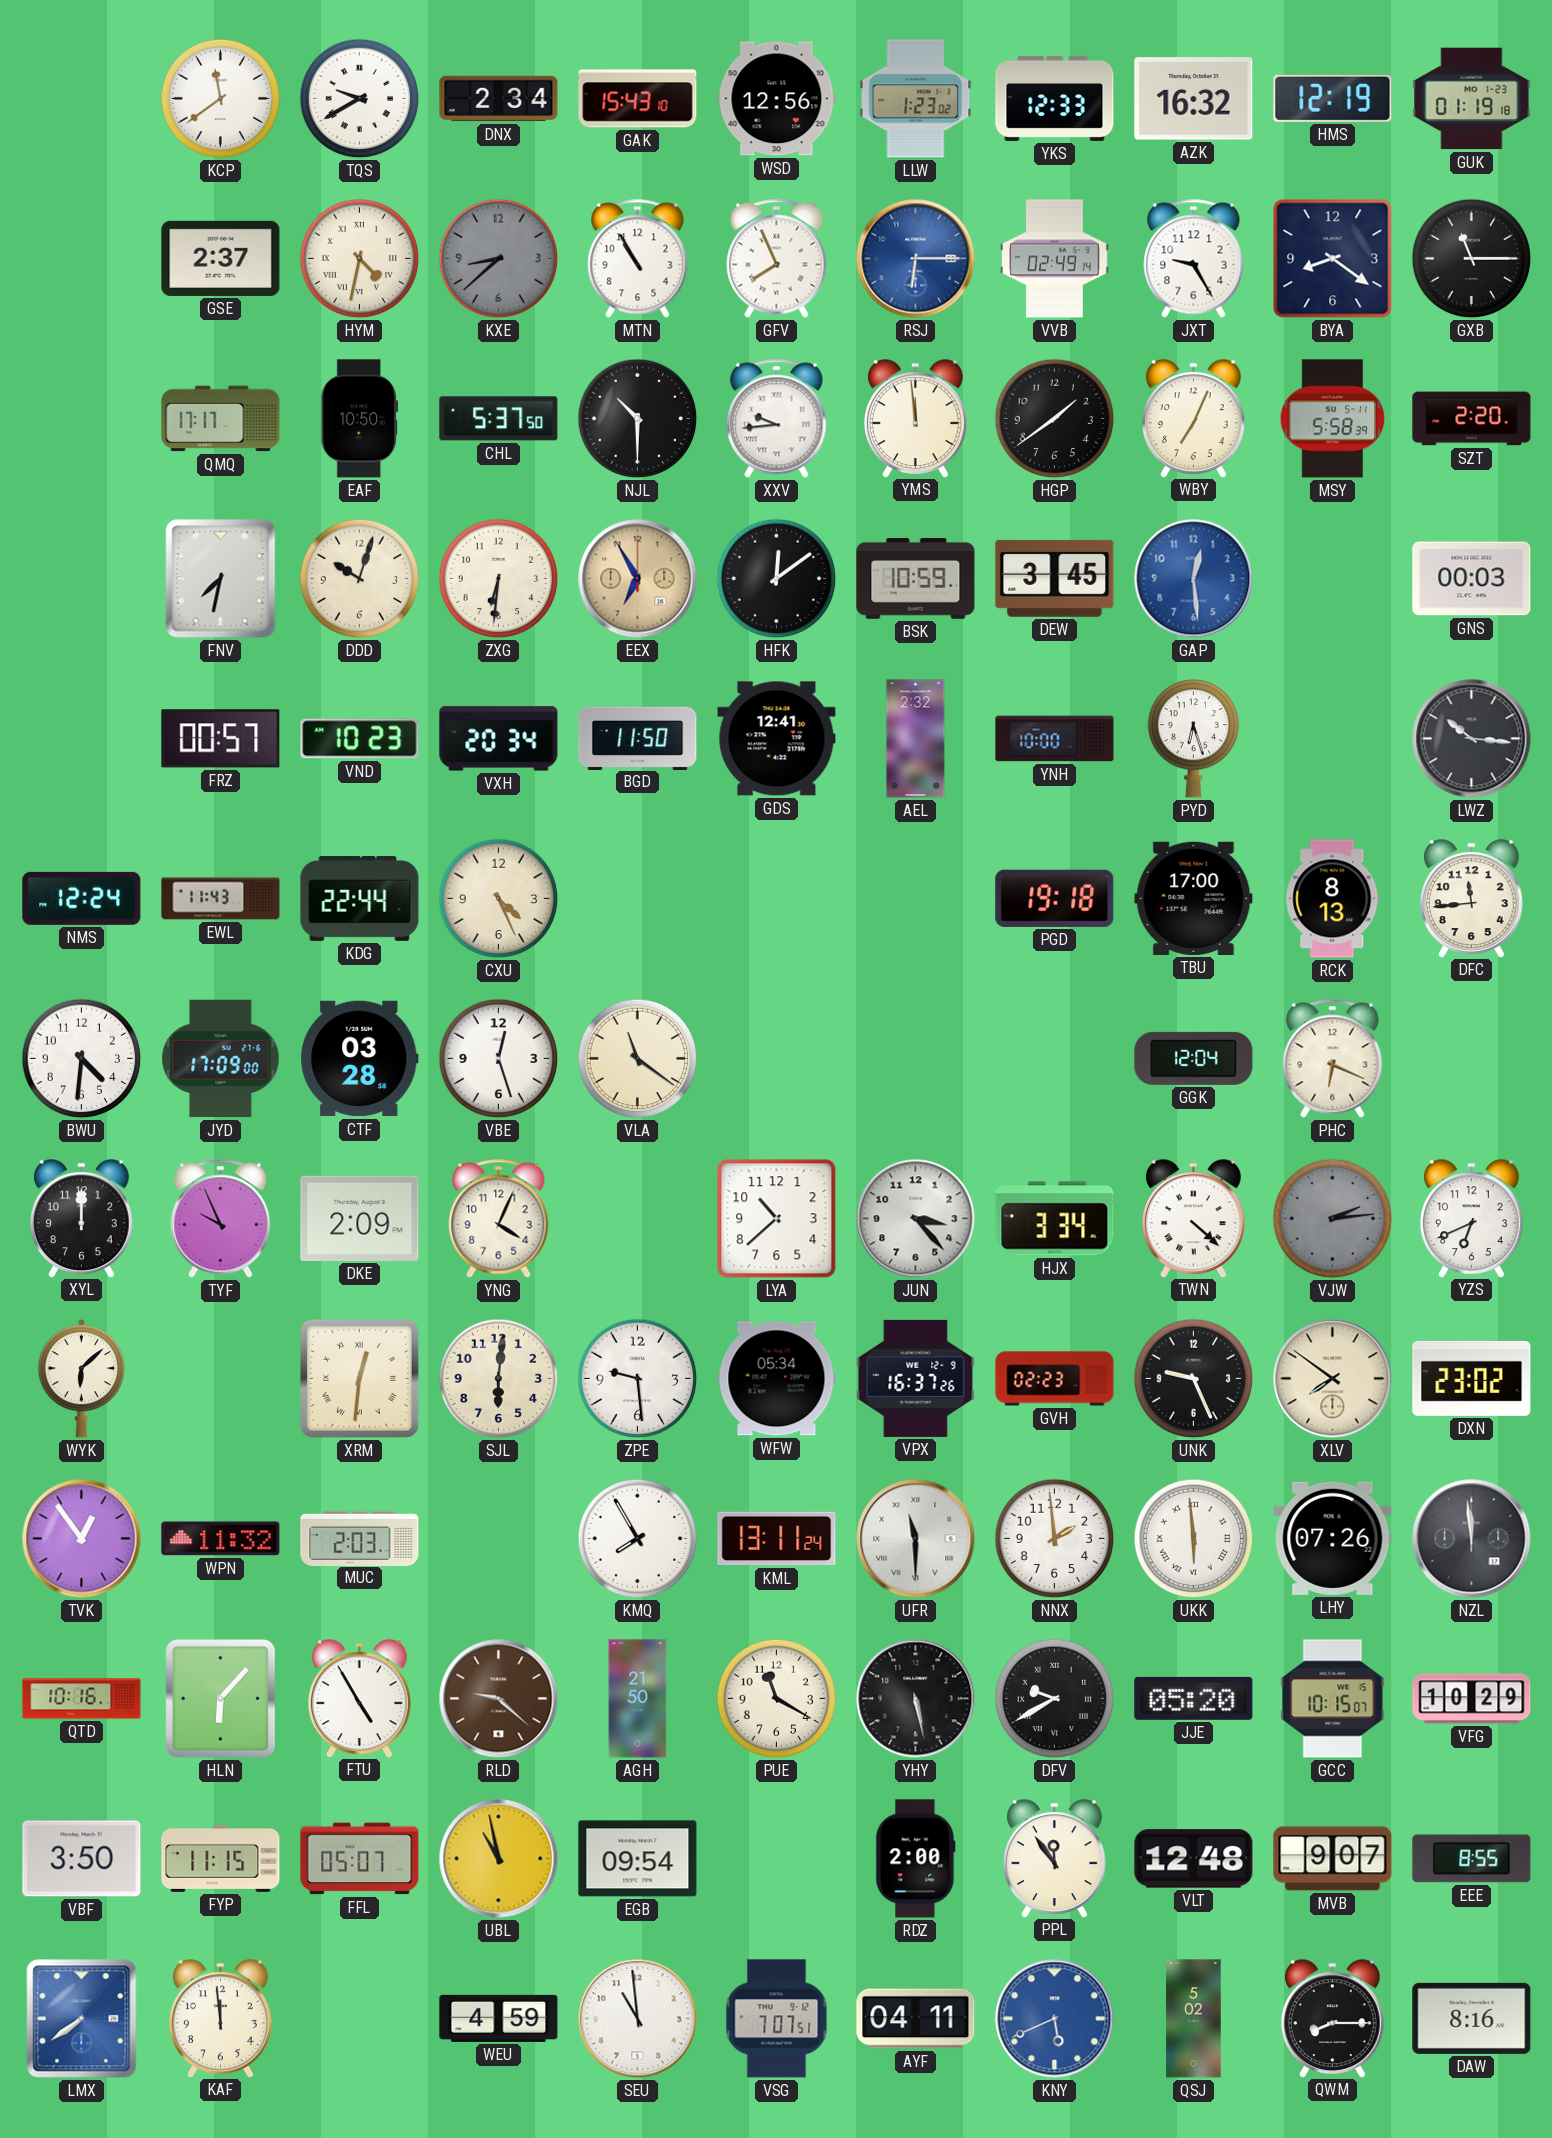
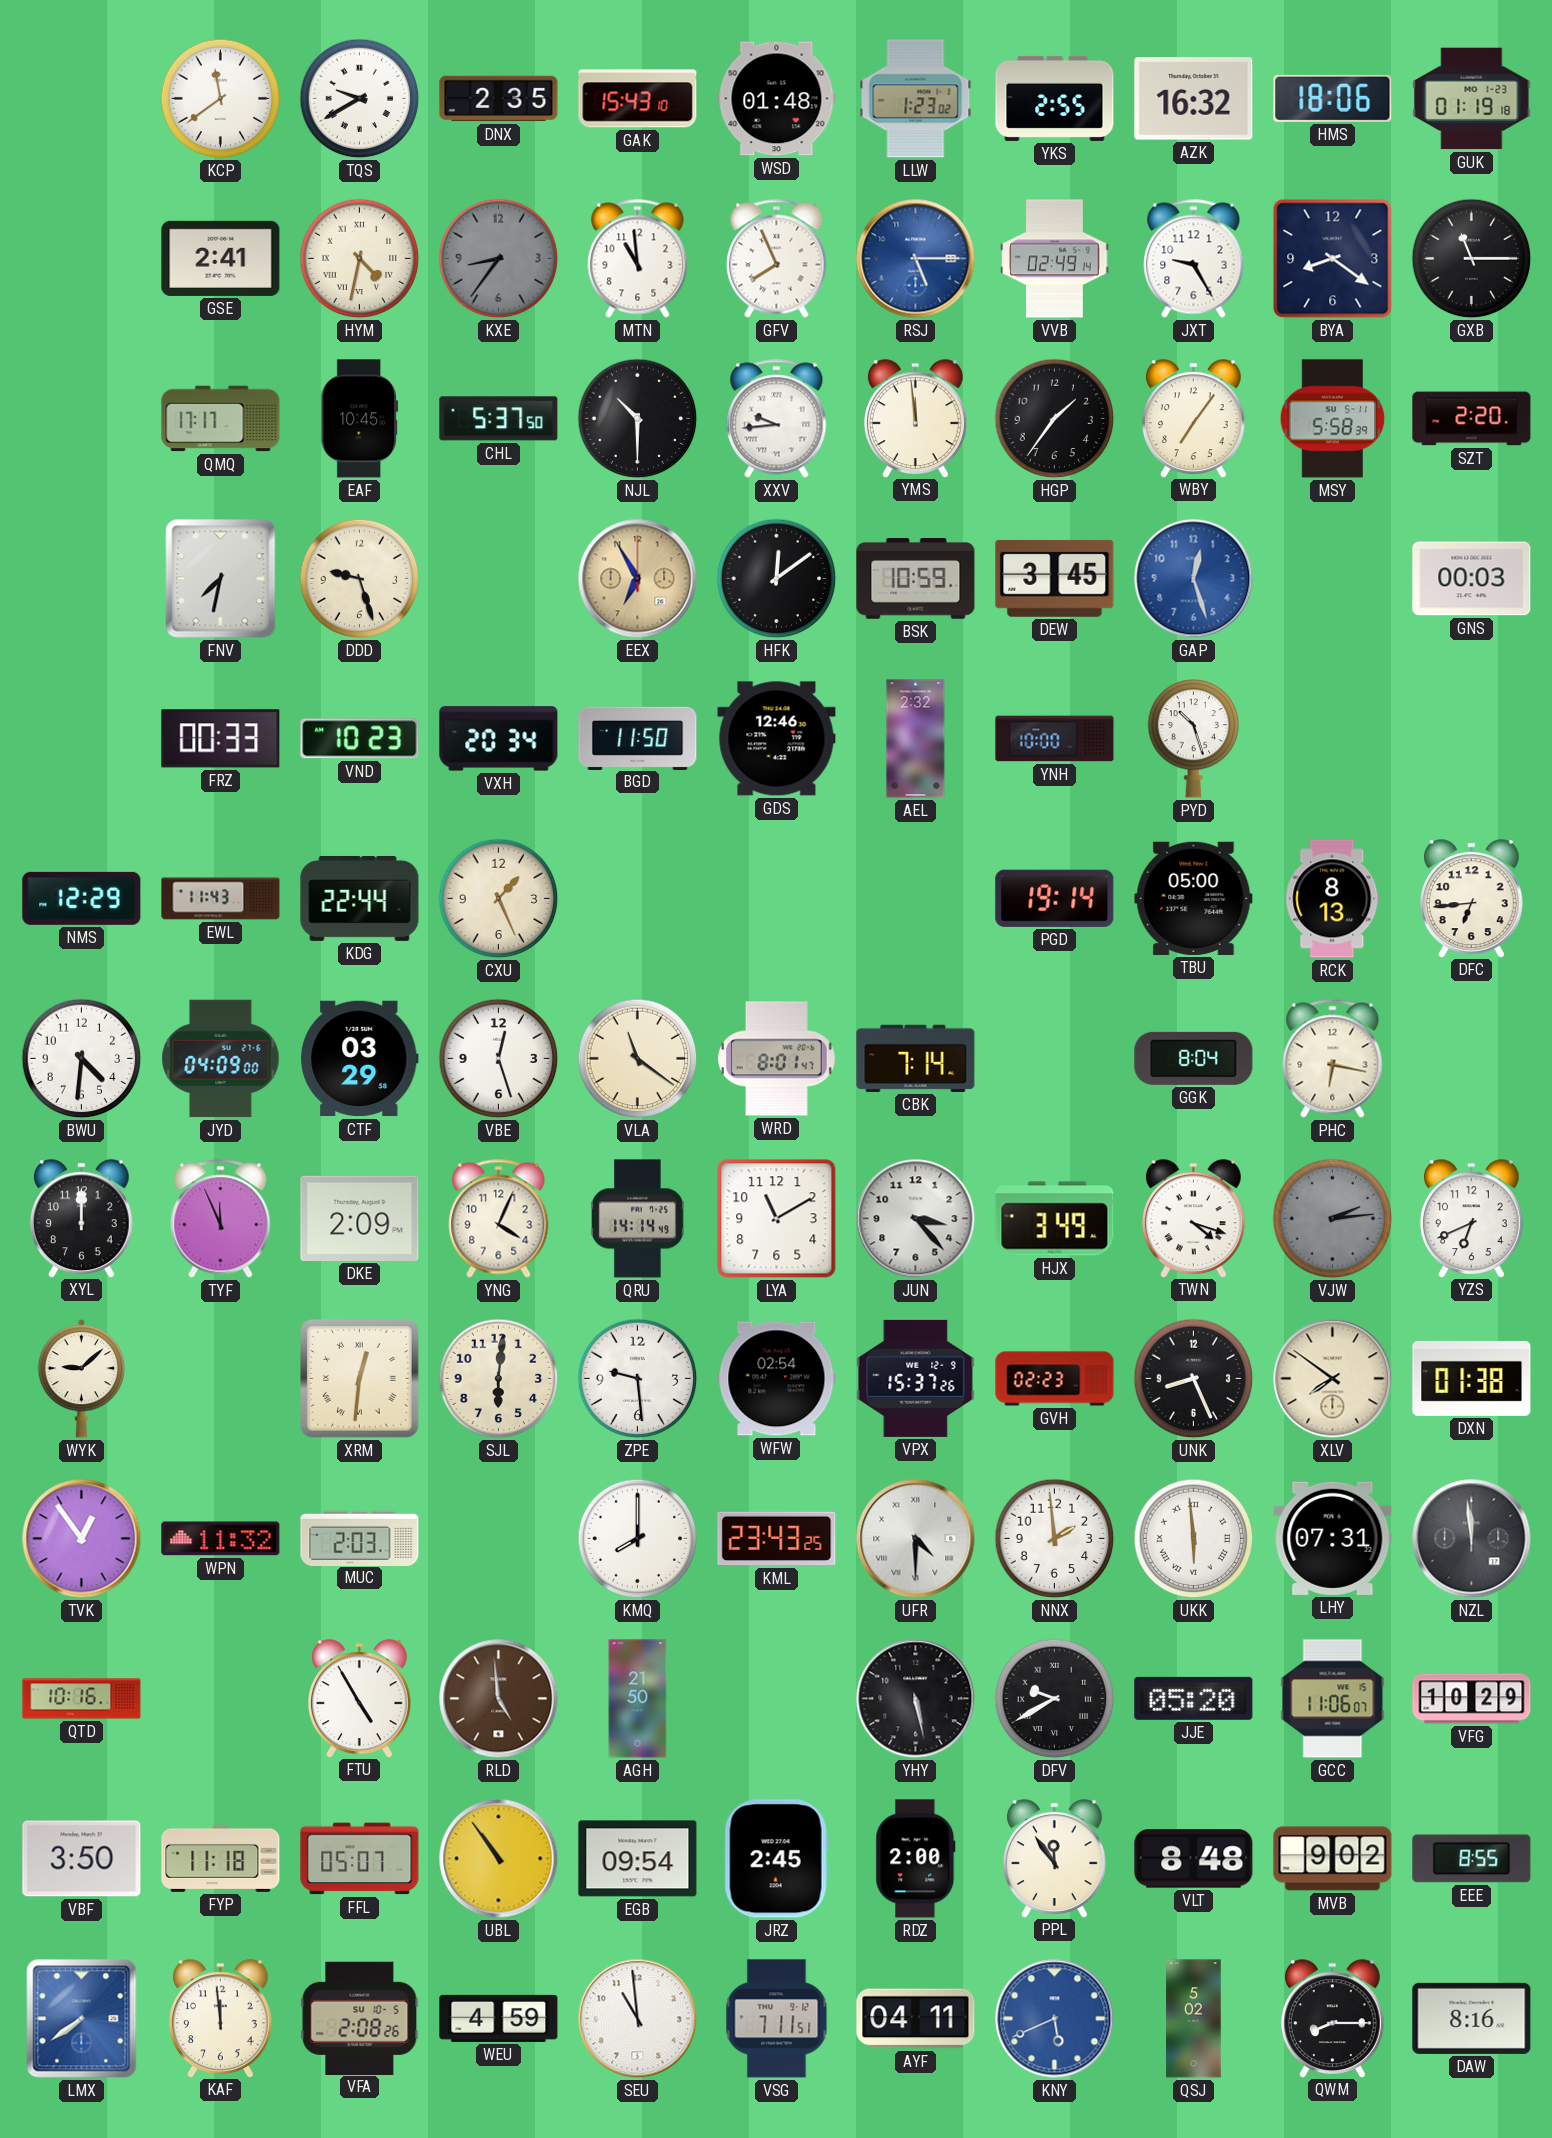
DNX: 2:34 -> 2:35
WSD: 12:56 -> 01:48
YKS: 12:33 -> 2:55
HMS: 12:19 -> 18:06
GSE: 2:37 -> 2:41
KXE: 8:38 -> 8:36
MTN: 10:55 -> 10:59
RSJ: 6:15 -> 5:15
EAF: 10:50 -> 10:45
HGP: 1:39 -> 1:36
WBY: 7:04 -> 7:06
DDD: 10:03 -> 9:27
ZXG: 6:31 -> none
GAP: 12:29 -> 12:27
FRZ: 00:57 -> 00:33
GDS: 12:41 -> 12:46
PYD: 6:27 -> 10:27
LWZ: 10:16 -> none
NMS: 12:24 -> 12:29
CXU: 4:26 -> 1:26
PGD: 19:18 -> 19:14
TBU: 17:00 -> 05:00
DFC: 11:44 -> 6:44
JYD: 17:09 -> 04:09
CTF: 03:28 -> 03:29
WRD: none -> 8:01
CBK: none -> 7:14
GGK: 12:04 -> 8:04
PHC: 6:19 -> 6:17
TYF: 9:56 -> 11:56
QRU: none -> 14:14
LYA: 10:38 -> 11:10
HJX: 3:34 -> 3:49
TWN: 4:22 -> 4:18
WYK: 6:08 -> 9:08
WFW: 05:34 -> 02:54
VPX: 16:37 -> 15:37
UNK: 9:26 -> 8:26
DXN: 23:02 -> 01:38
KMQ: 7:55 -> 8:00
KML: 13:11 -> 23:43
UFR: 11:30 -> 4:30
LHY: 07:26 -> 07:31
HLN: 6:07 -> none
RLD: 9:22 -> 4:59
PUE: 11:20 -> none
GCC: 10:15 -> 11:06
FYP: 11:15 -> 11:18
UBL: 10:58 -> 10:54
JRZ: none -> 2:45
VLT: 12:48 -> 8:48
MVB: 9:07 -> 9:02
VFA: none -> 2:08
VSG: 7:07 -> 7:11
